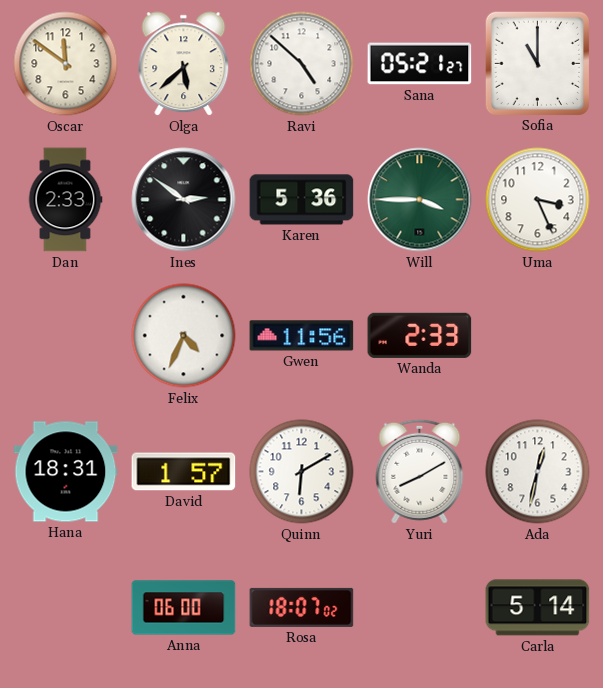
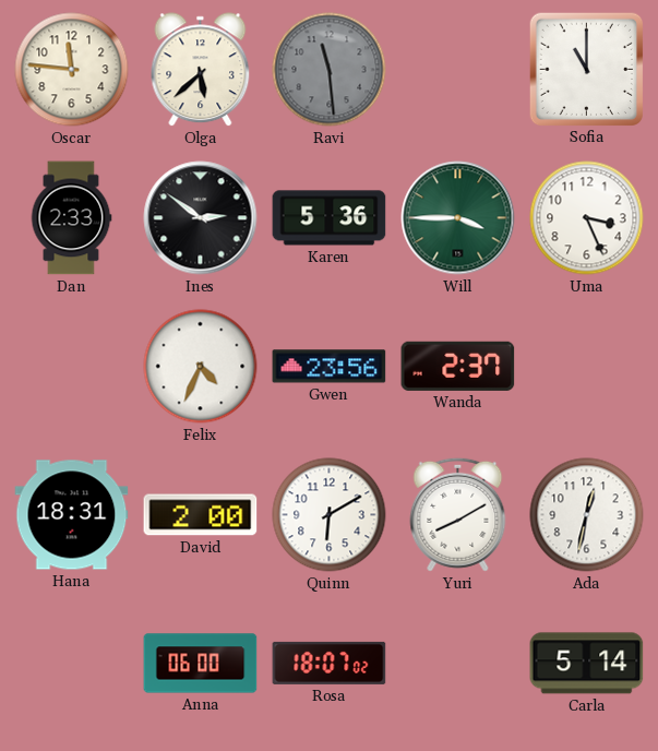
Oscar: 11:51 -> 11:46
Ravi: 4:52 -> 11:29
Ravi dial: white -> grey
Sana: 05:21 -> none
Gwen: 11:56 -> 23:56
Wanda: 2:33 -> 2:37
David: 1:57 -> 2:00
